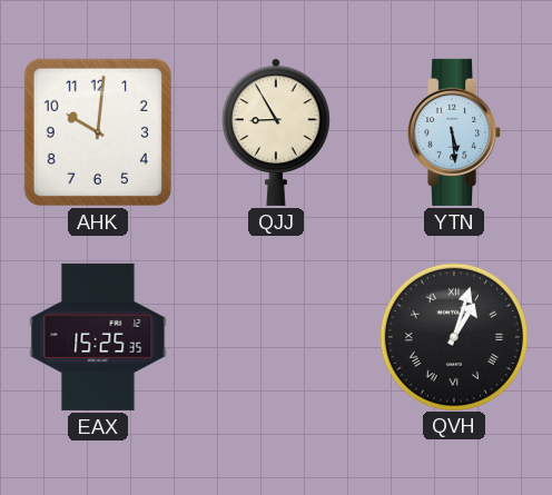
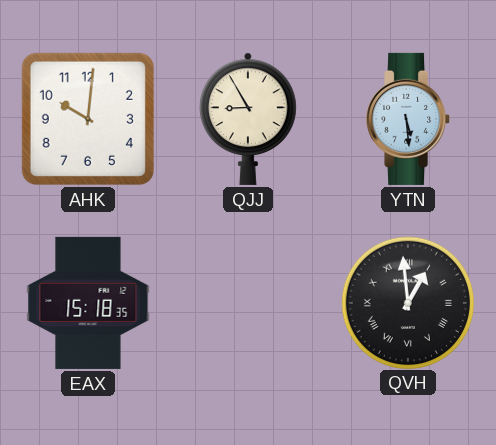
EAX: 15:25 -> 15:18
QVH: 1:03 -> 12:59
